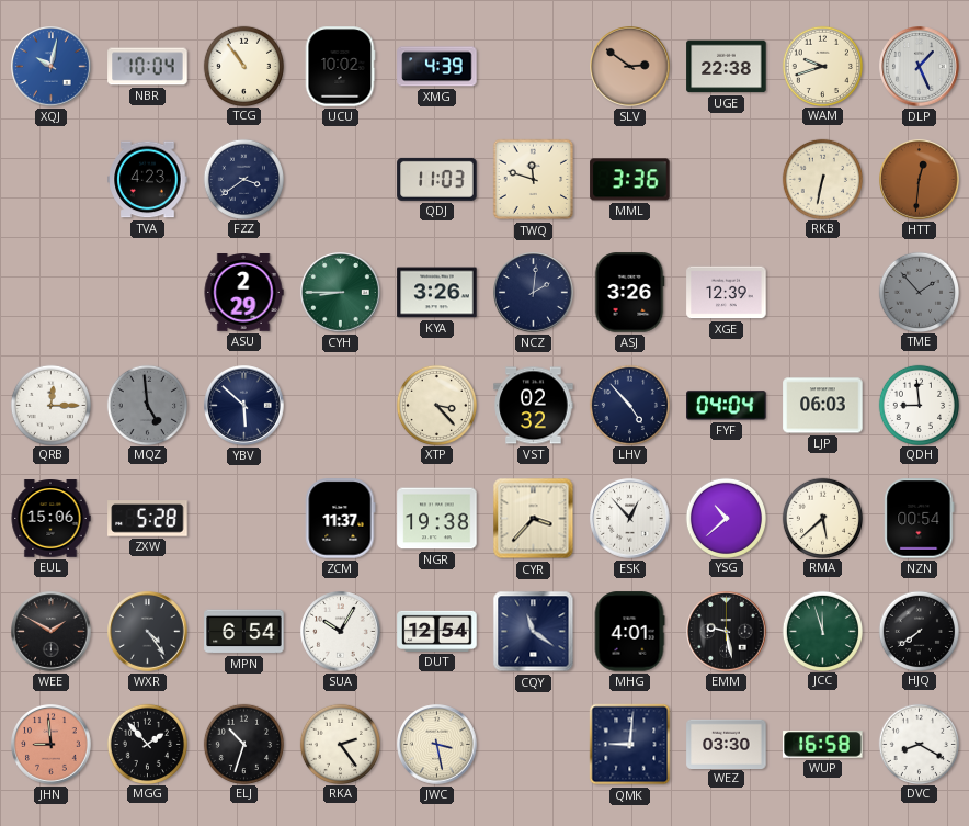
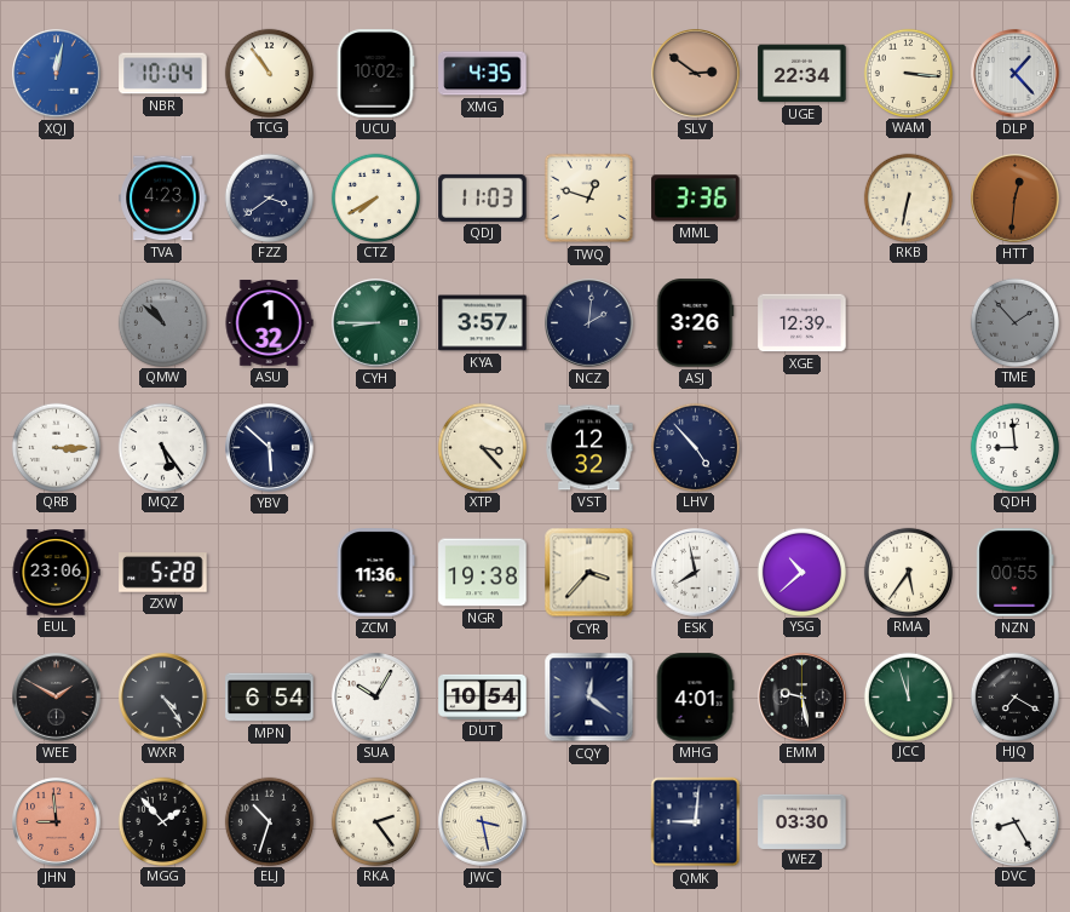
XQJ: 10:02 -> 12:02
XMG: 4:39 -> 4:35
UGE: 22:38 -> 22:34
WAM: 9:42 -> 3:16
DLP: 1:26 -> 1:23
CTZ: none -> 7:40
TWQ: 11:48 -> 12:48
QMW: none -> 10:52
ASU: 2:29 -> 1:32
KYA: 3:26 -> 3:57
QRB: 12:15 -> 3:15
MQZ: 4:59 -> 5:24
MQZ dial: grey -> white
VST: 02:32 -> 12:32
FYF: 04:04 -> none
LJP: 06:03 -> none
EUL: 15:06 -> 23:06
ZCM: 11:37 -> 11:36
ESK: 12:53 -> 7:58
RMA: 5:38 -> 5:36
NZN: 00:54 -> 00:55
DUT: 12:54 -> 10:54
CQY: 11:21 -> 12:21
HJQ: 7:39 -> 7:20
WUP: 16:58 -> none
DVC: 8:20 -> 8:25
